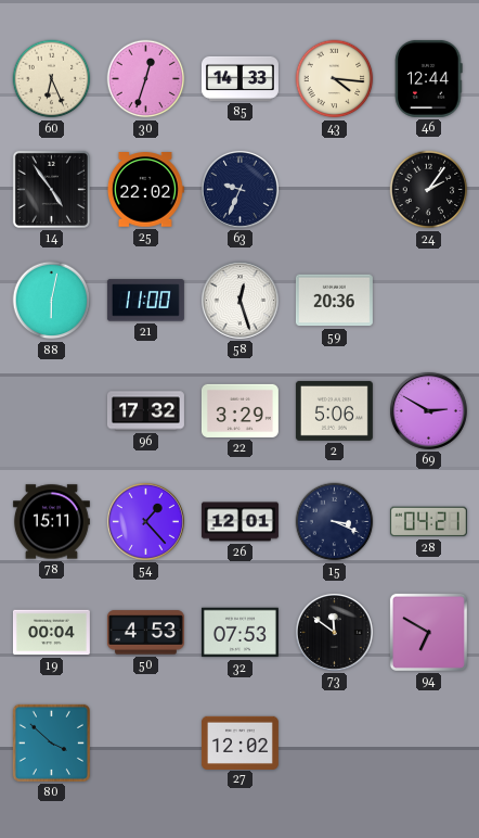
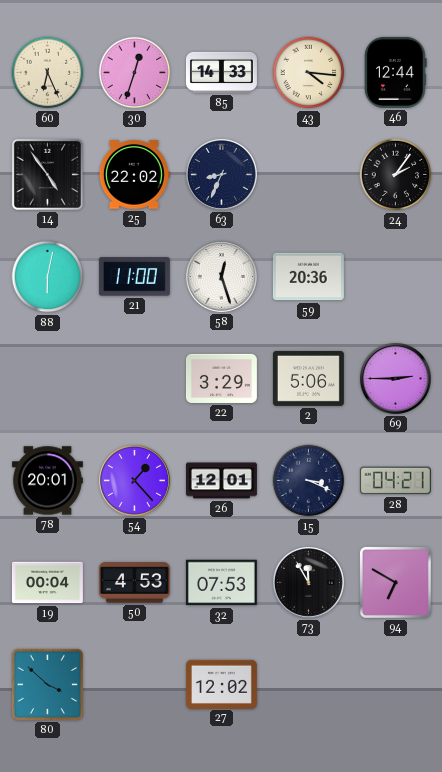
63: 9:34 -> 8:34
96: 17:32 -> none
69: 2:50 -> 2:45
78: 15:11 -> 20:01
73: 11:51 -> 11:55
